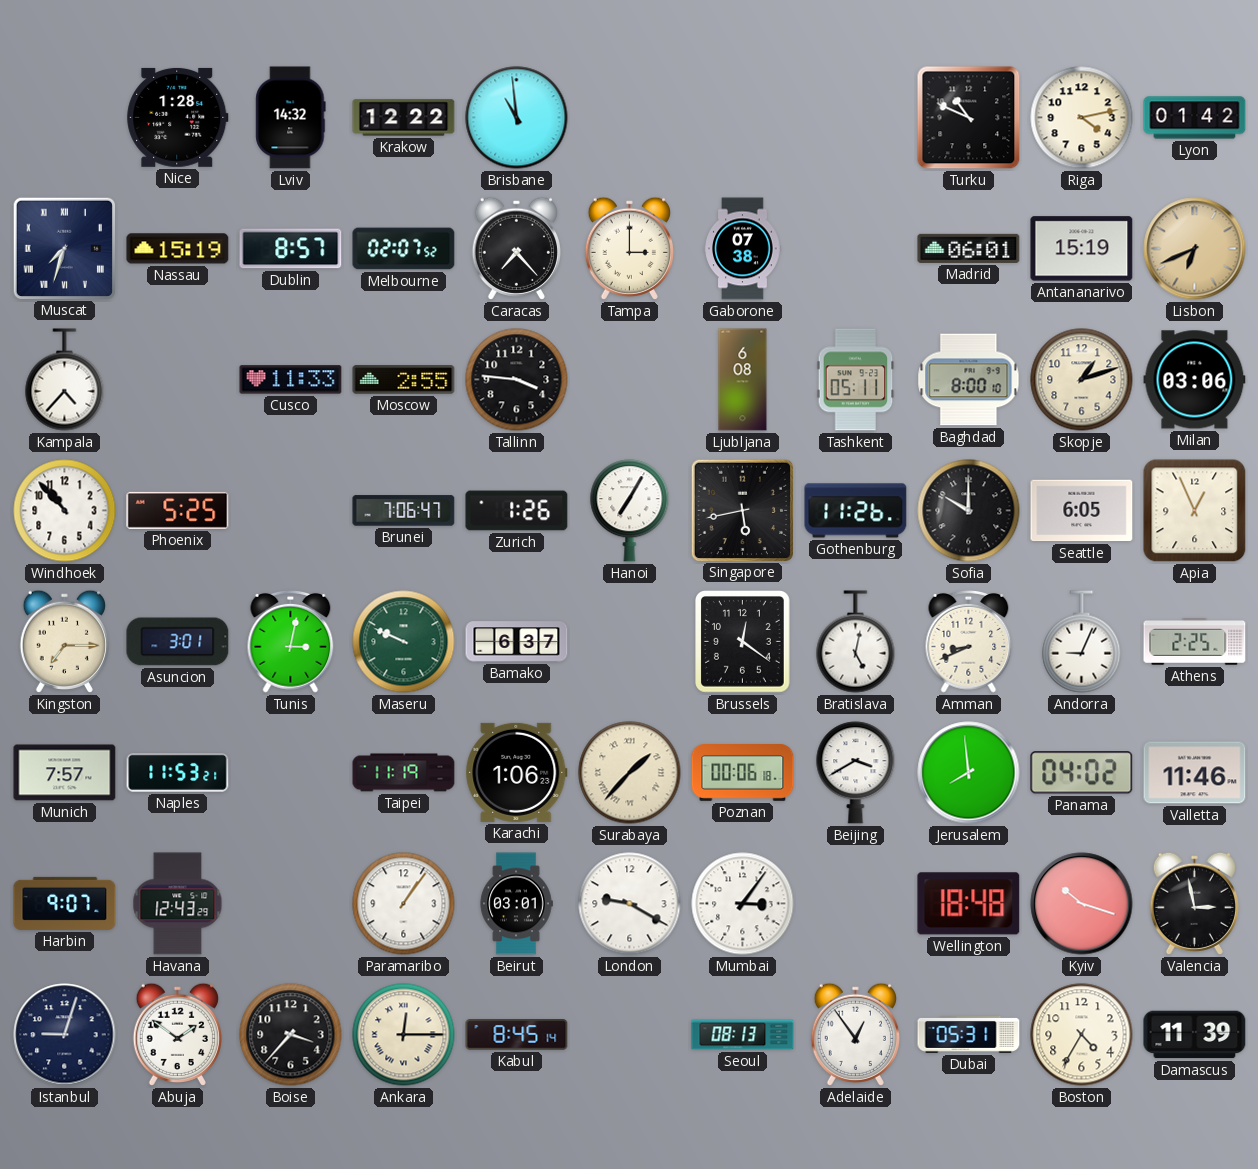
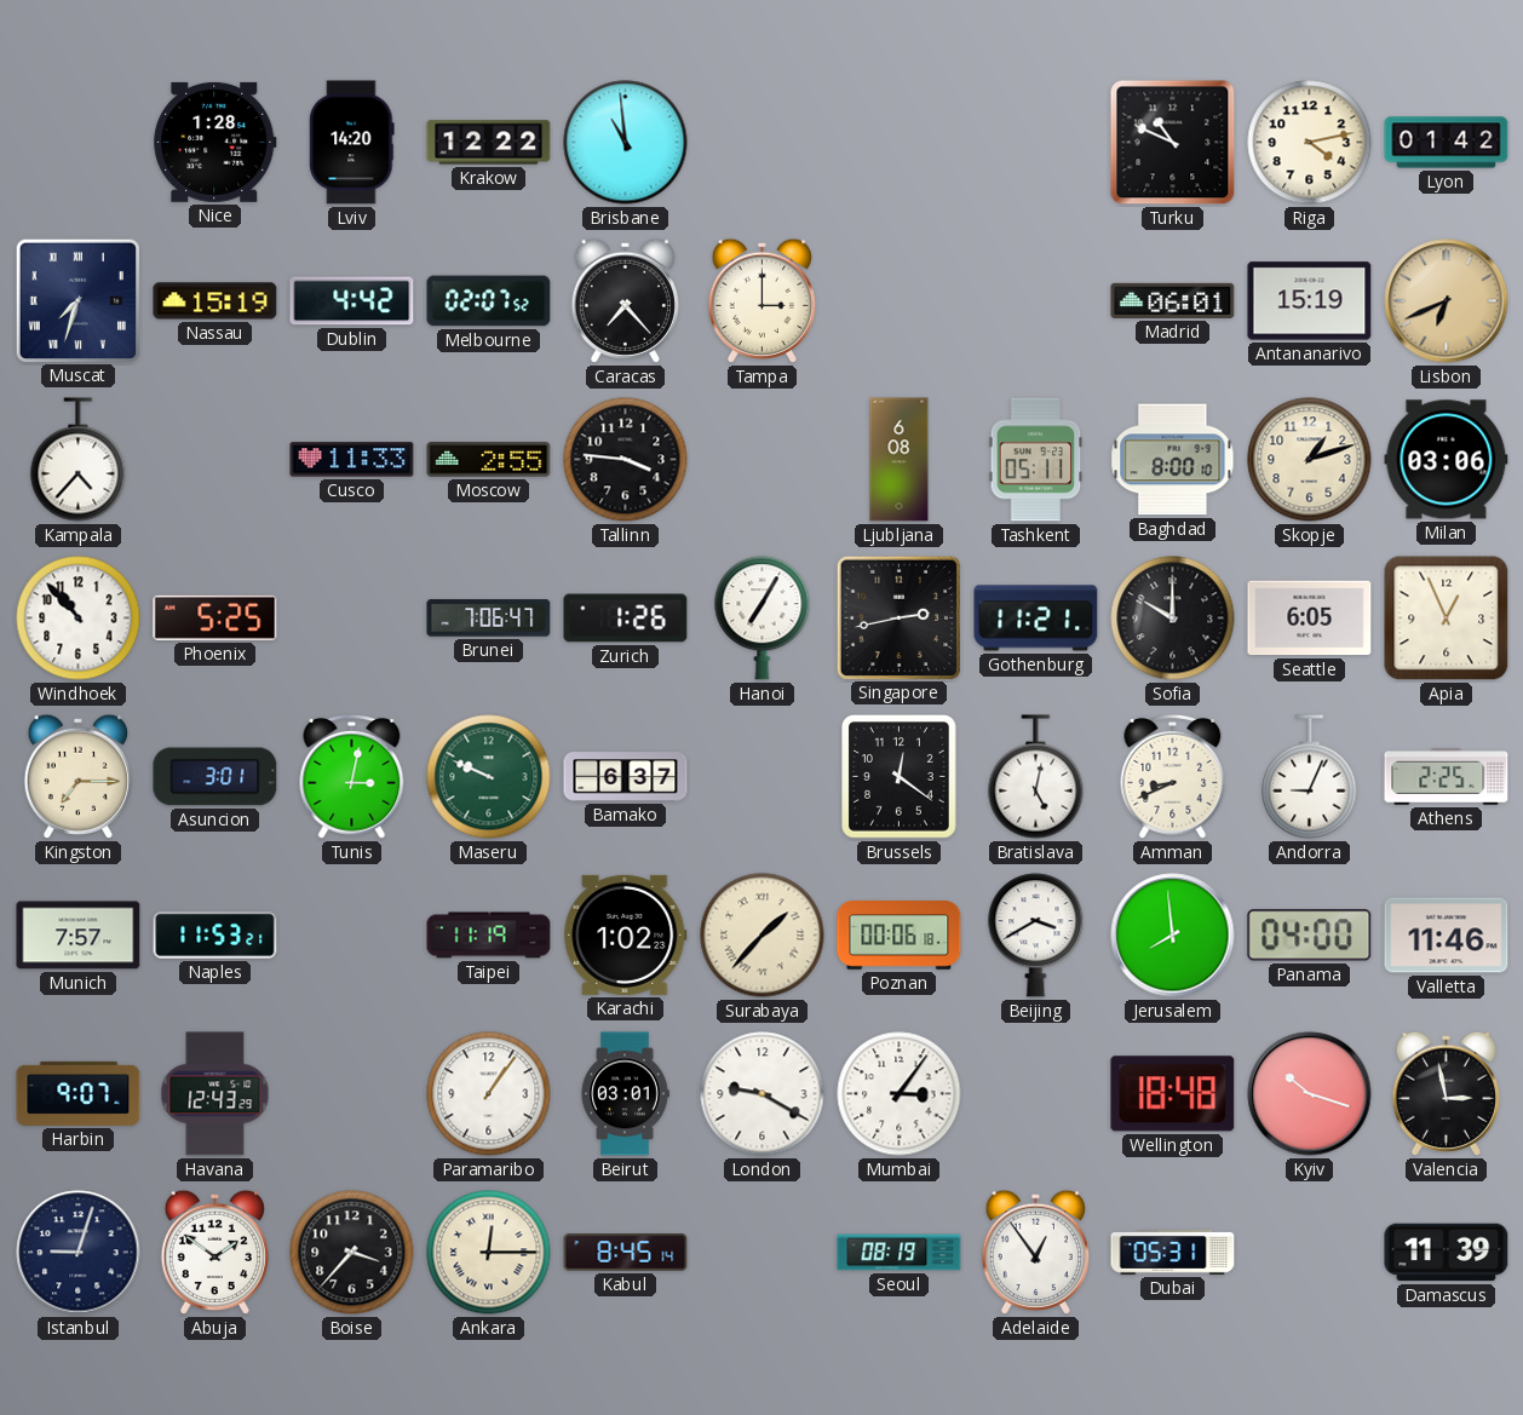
Lviv: 14:32 -> 14:20
Dublin: 8:57 -> 4:42
Gaborone: 07:38 -> none
Singapore: 5:43 -> 2:43
Gothenburg: 11:26 -> 11:21
Karachi: 1:06 -> 1:02
Panama: 04:02 -> 04:00
Seoul: 08:13 -> 08:19
Boston: 4:35 -> none
